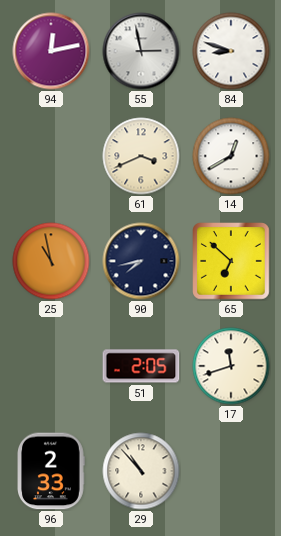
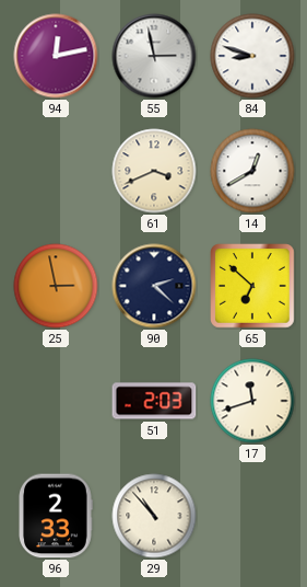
25: 10:58 -> 2:58
90: 7:43 -> 2:22
51: 2:05 -> 2:03
